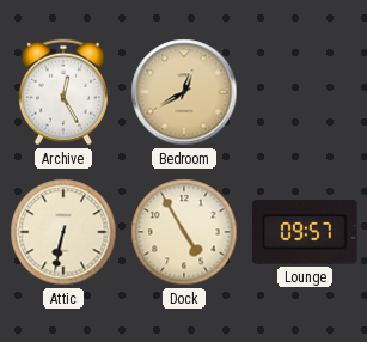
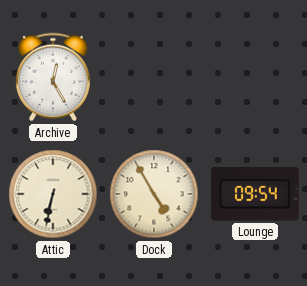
Bedroom: 12:40 -> none
Lounge: 09:57 -> 09:54
